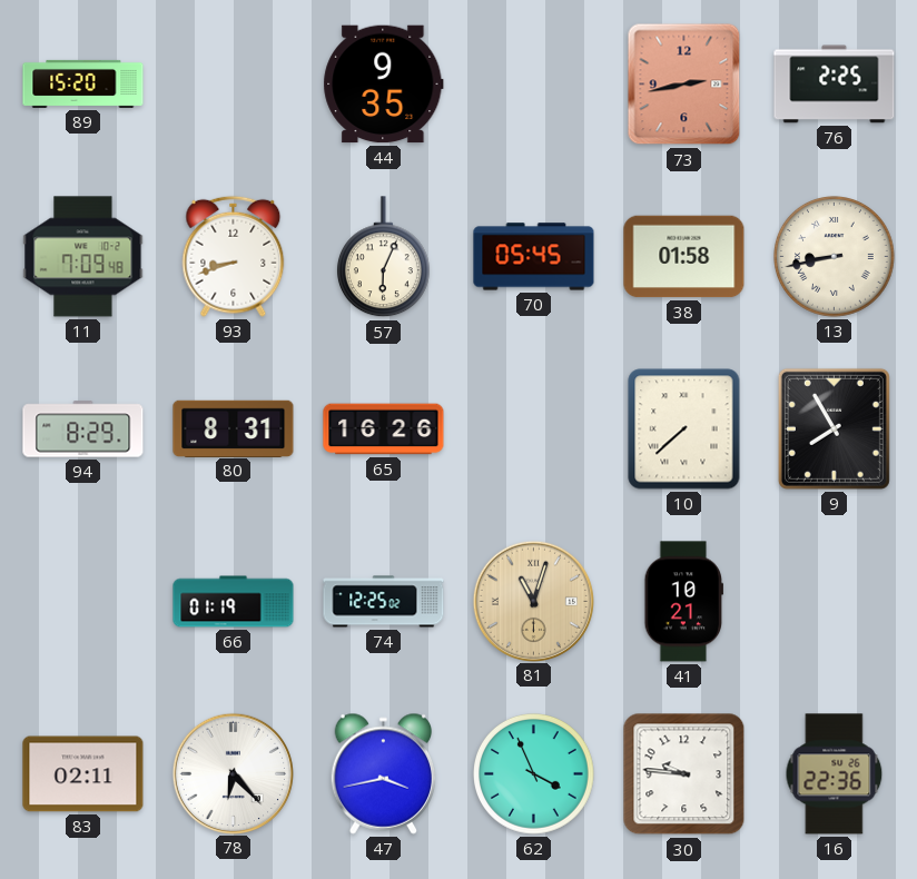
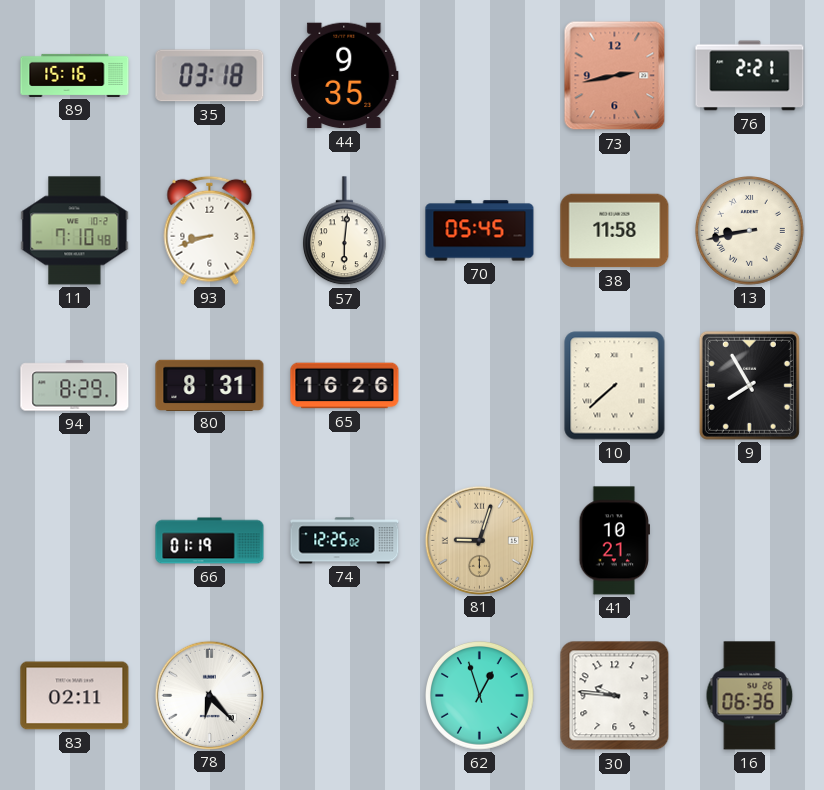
89: 15:20 -> 15:16
35: none -> 03:18
76: 2:25 -> 2:21
11: 7:09 -> 7:10
57: 6:04 -> 6:01
38: 01:58 -> 11:58
81: 11:03 -> 9:03
47: 3:43 -> none
62: 3:56 -> 12:57
16: 22:36 -> 06:36
